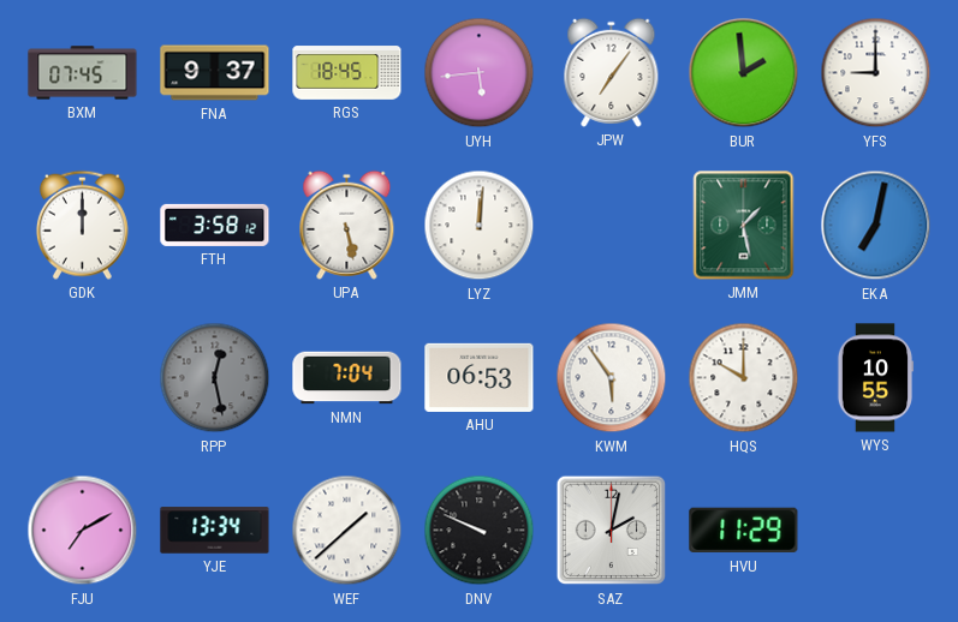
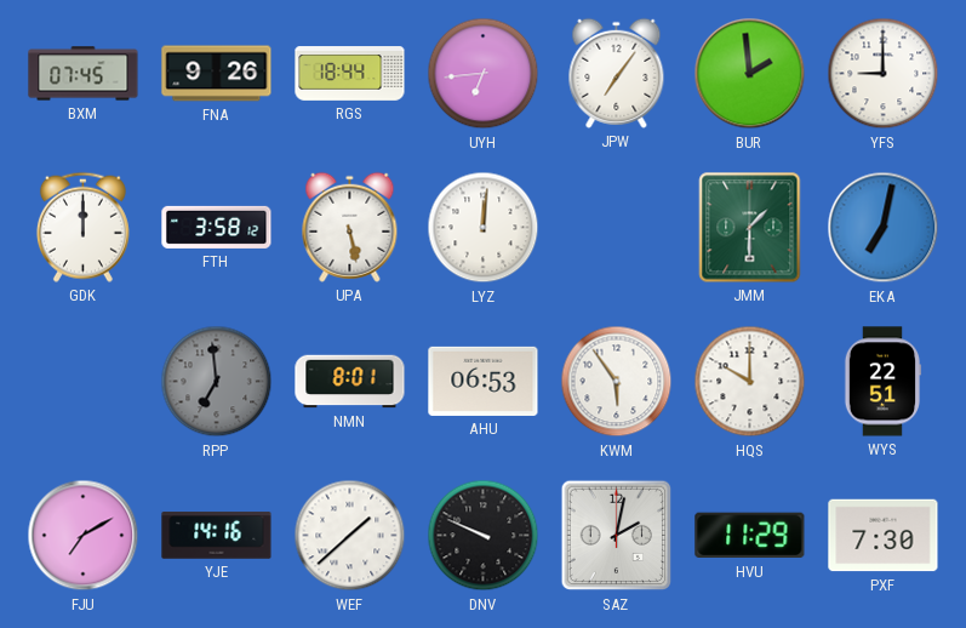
FNA: 9:37 -> 9:26
RGS: 18:45 -> 18:44
UYH: 5:44 -> 6:44
JMM: 1:28 -> 1:30
RPP: 12:28 -> 6:59
NMN: 7:04 -> 8:01
WYS: 10:55 -> 22:51
YJE: 13:34 -> 14:16
PXF: none -> 7:30
